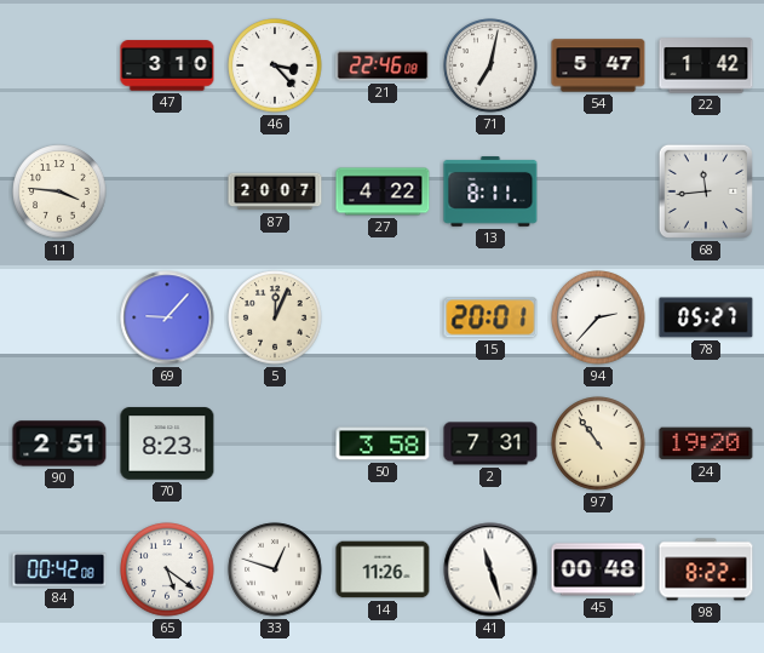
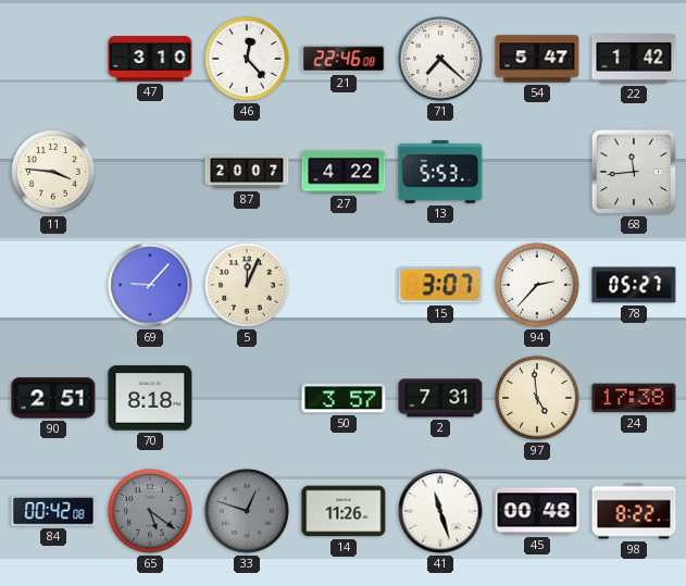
46: 3:23 -> 12:23
71: 7:02 -> 7:22
13: 8:11 -> 5:53
15: 20:01 -> 3:07
70: 8:23 -> 8:18
50: 3:58 -> 3:57
97: 10:54 -> 4:59
24: 19:20 -> 17:38
65 dial: white -> grey
33 dial: white -> grey
